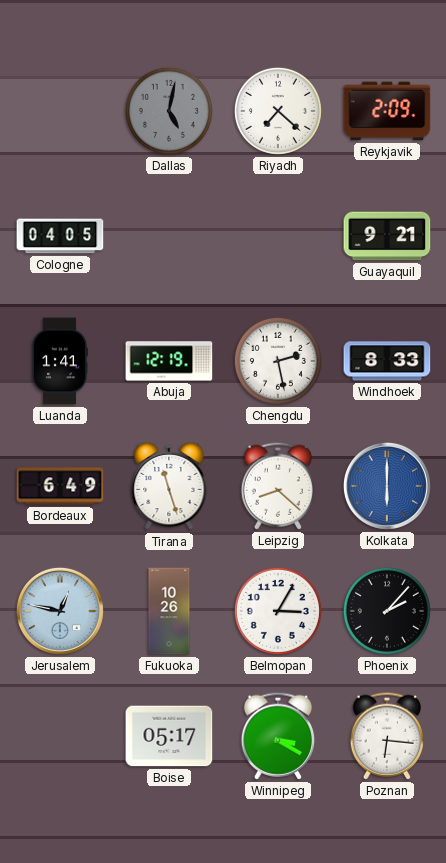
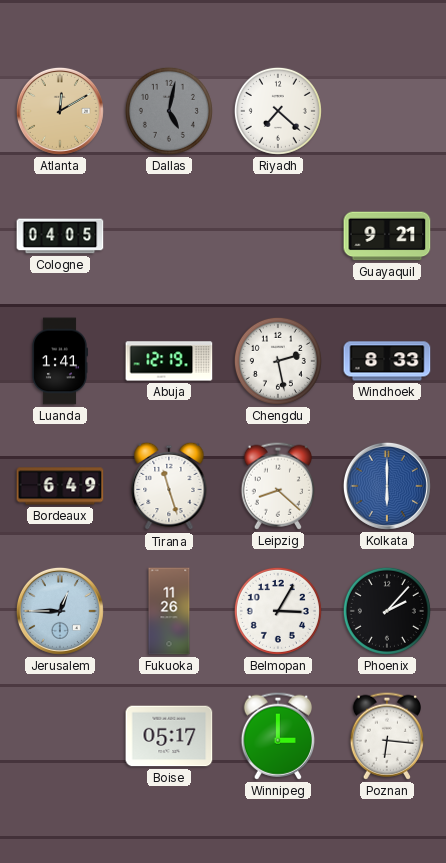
Atlanta: none -> 12:10
Reykjavik: 2:09 -> none
Jerusalem: 12:47 -> 12:45
Fukuoka: 10:26 -> 11:26
Winnipeg: 3:20 -> 3:00
